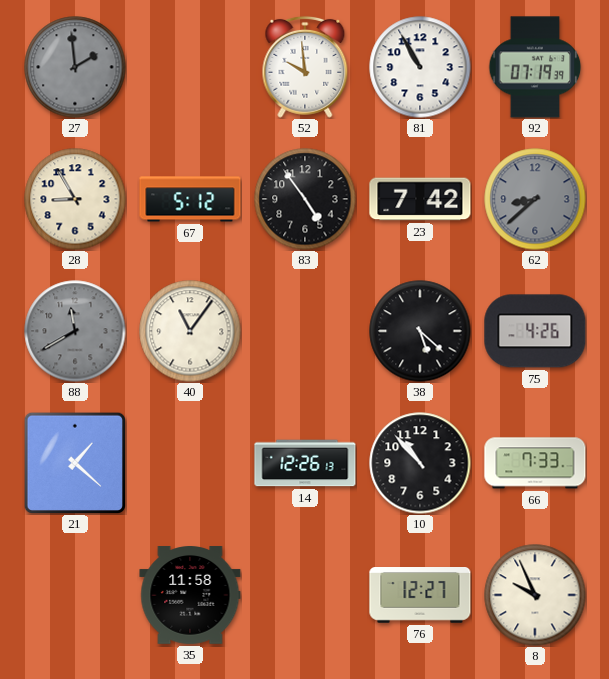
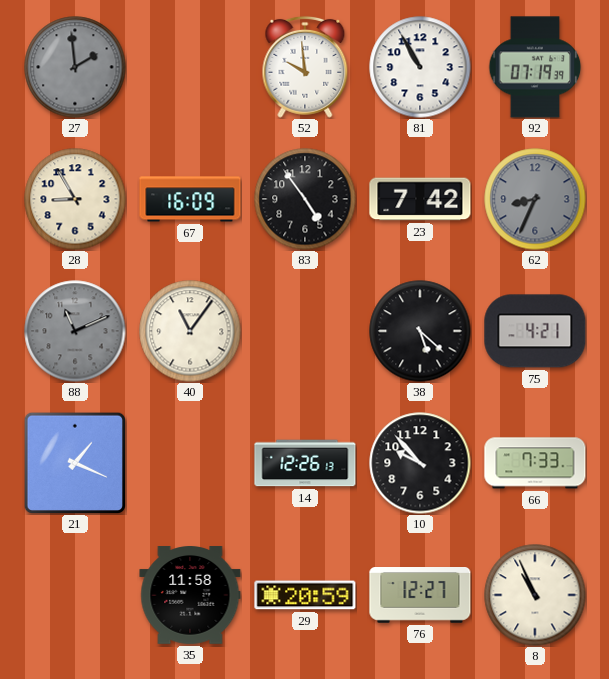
67: 5:12 -> 16:09
62: 8:38 -> 8:34
88: 11:40 -> 11:11
75: 4:26 -> 4:21
21: 1:22 -> 1:19
10: 10:53 -> 9:53
29: none -> 20:59
8: 9:56 -> 10:56
